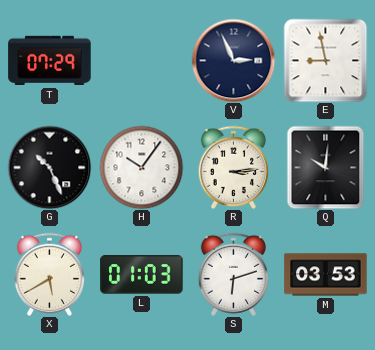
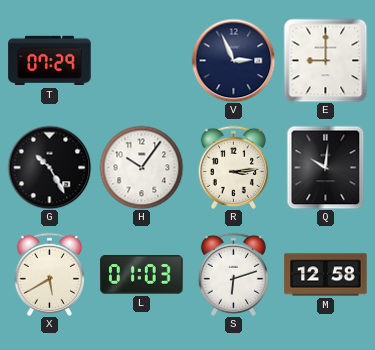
E: 8:58 -> 9:00
G: 10:26 -> 10:25
M: 03:53 -> 12:58
